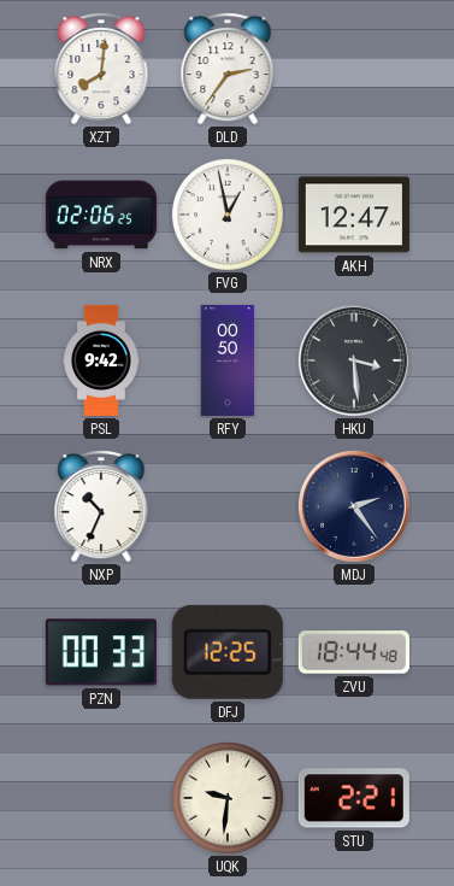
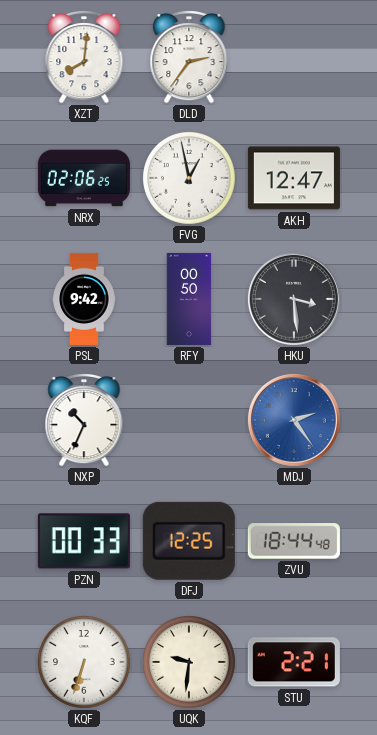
MDJ dial: navy -> blue
KQF: none -> 6:33
